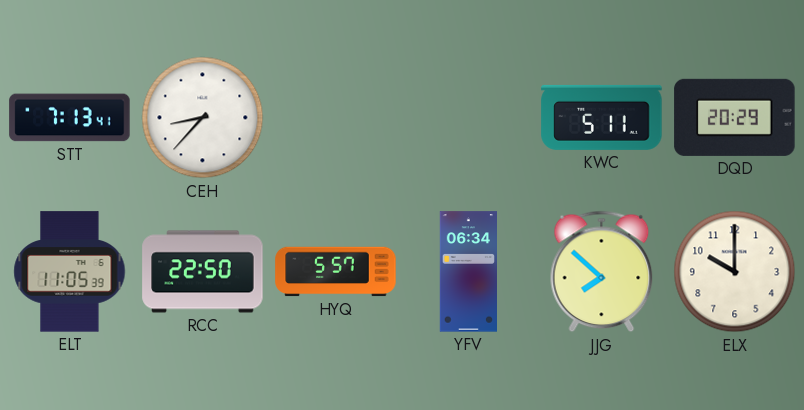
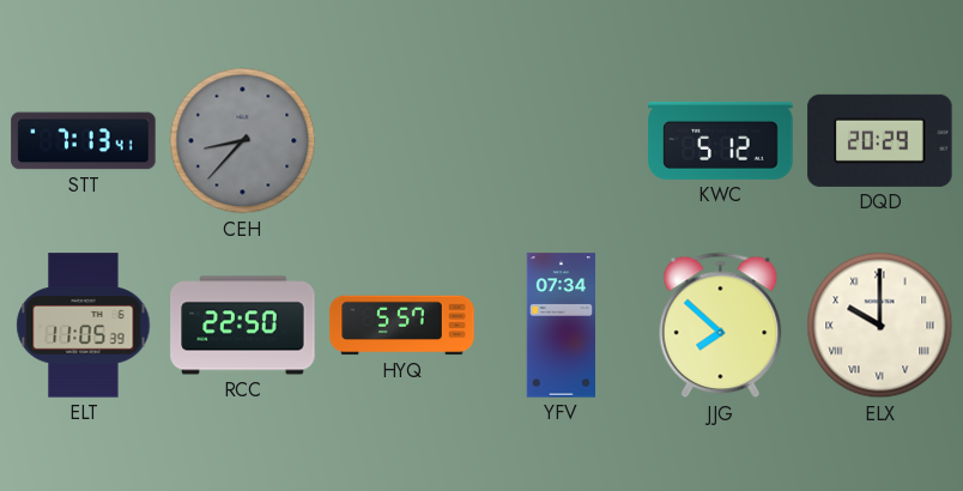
CEH dial: white -> grey
KWC: 5:11 -> 5:12
YFV: 06:34 -> 07:34
ELX numerals: Arabic -> Roman
